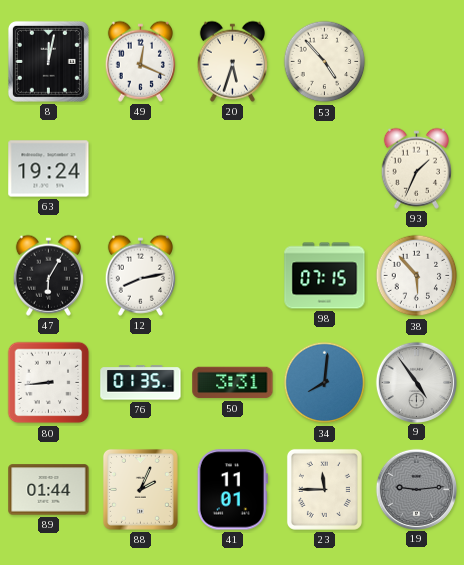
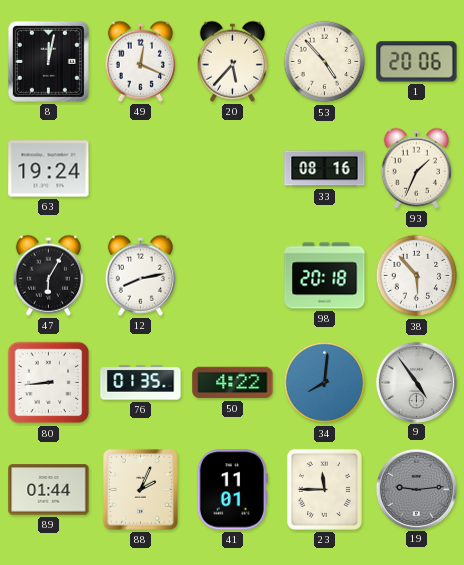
20: 5:33 -> 5:37
1: none -> 20:06
33: none -> 08:16
98: 07:15 -> 20:18
50: 3:31 -> 4:22
